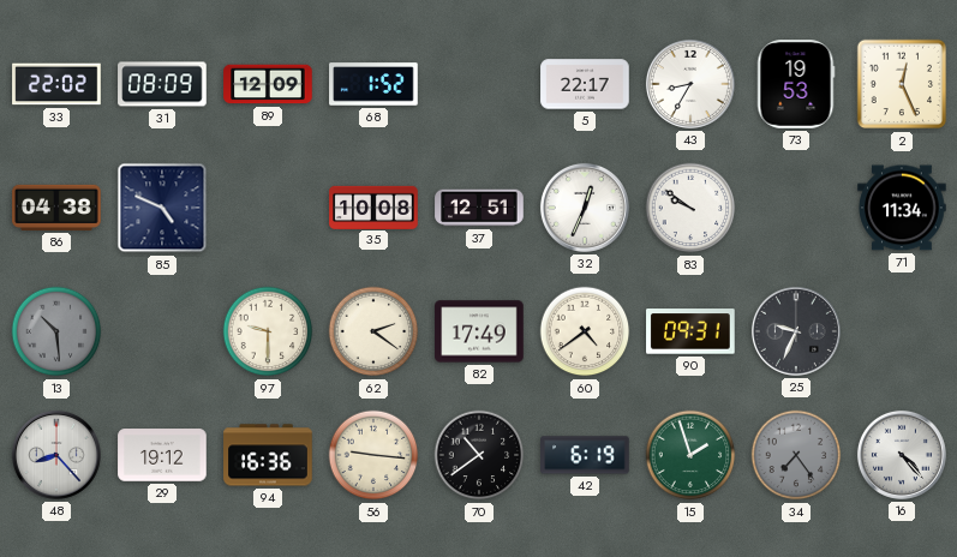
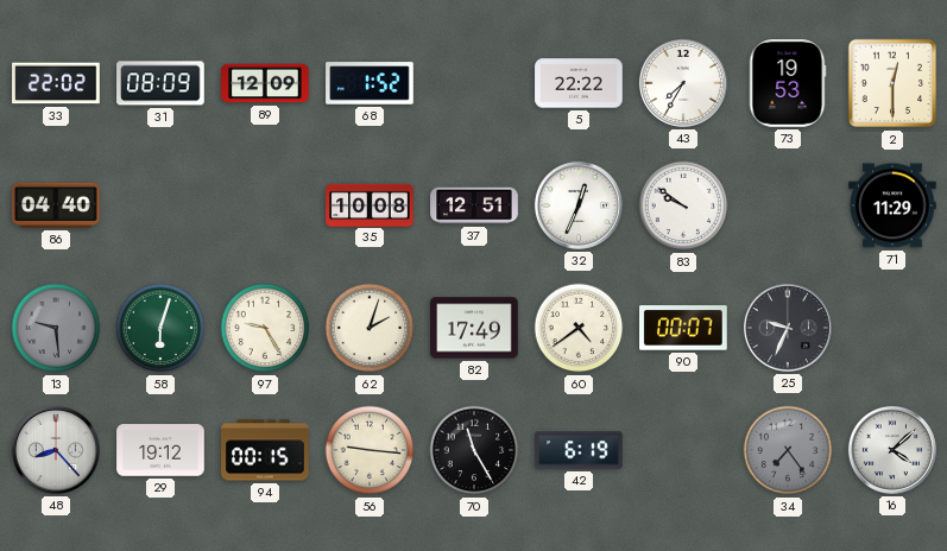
5: 22:17 -> 22:22
43: 8:35 -> 7:35
2: 12:26 -> 12:30
86: 04:38 -> 04:40
85: 4:49 -> none
71: 11:34 -> 11:29
13: 10:29 -> 9:29
58: none -> 6:03
97: 9:30 -> 9:25
62: 2:21 -> 2:03
90: 09:31 -> 00:07
94: 16:36 -> 00:15
70: 10:39 -> 11:25
15: 1:57 -> none
16: 4:23 -> 4:08
